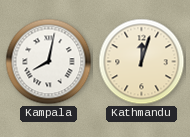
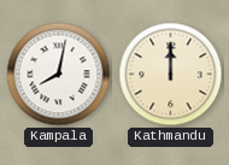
Kathmandu: 12:03 -> 12:00
